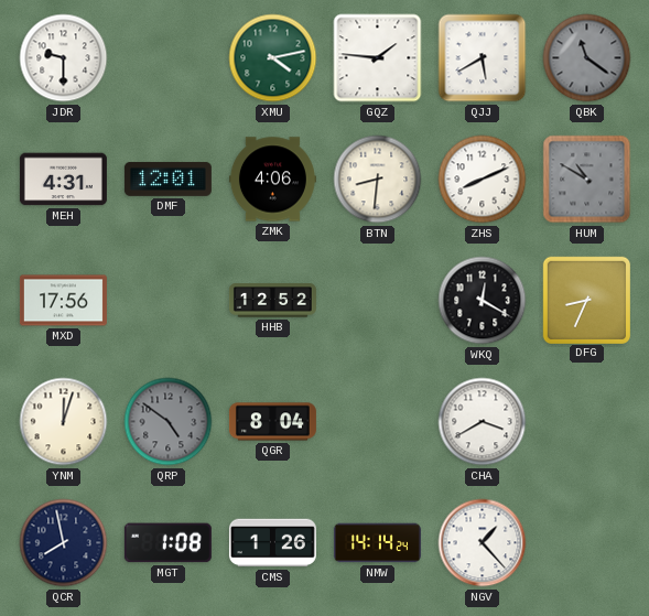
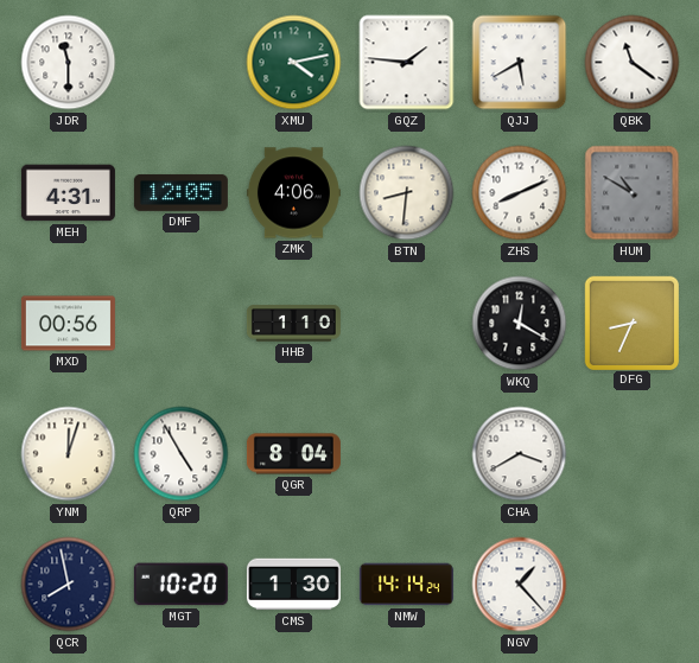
JDR: 9:30 -> 11:30
QBK dial: grey -> white
DMF: 12:01 -> 12:05
MXD: 17:56 -> 00:56
HHB: 12:52 -> 1:10
QRP: 4:51 -> 4:55
QRP dial: grey -> white
MGT: 1:08 -> 10:20
CMS: 1:26 -> 1:30
